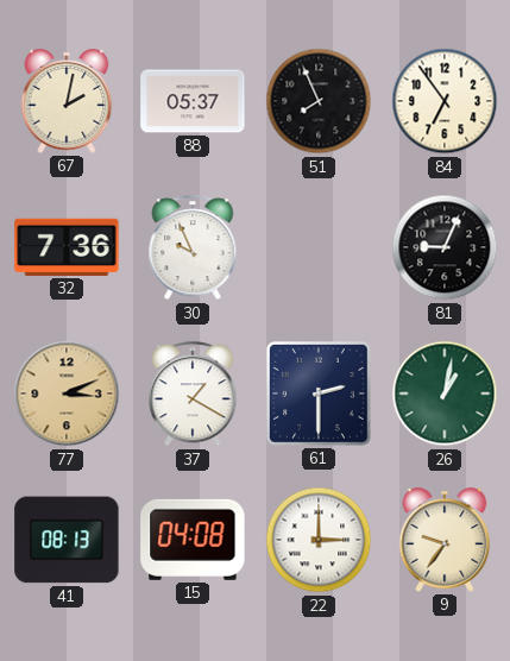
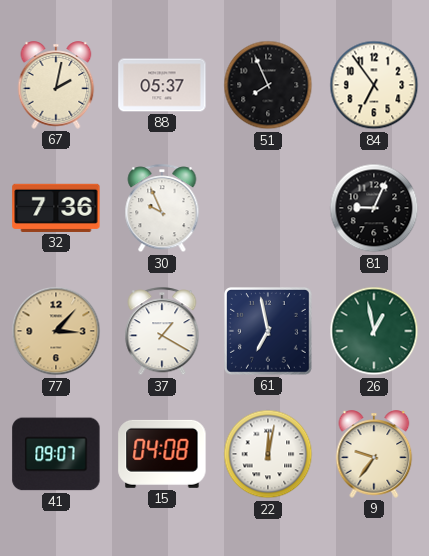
77: 3:11 -> 3:07
61: 2:30 -> 6:58
26: 1:02 -> 12:58
41: 08:13 -> 09:07
22: 3:00 -> 12:02
